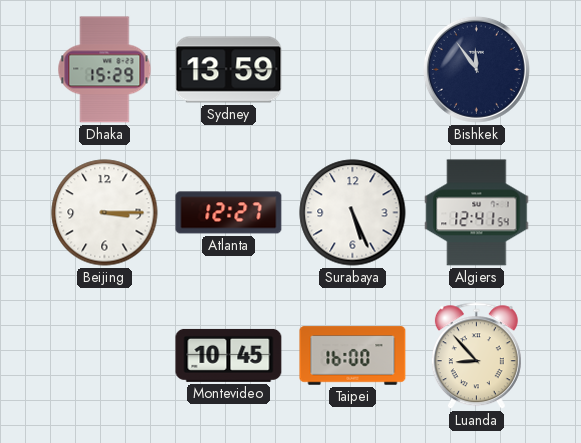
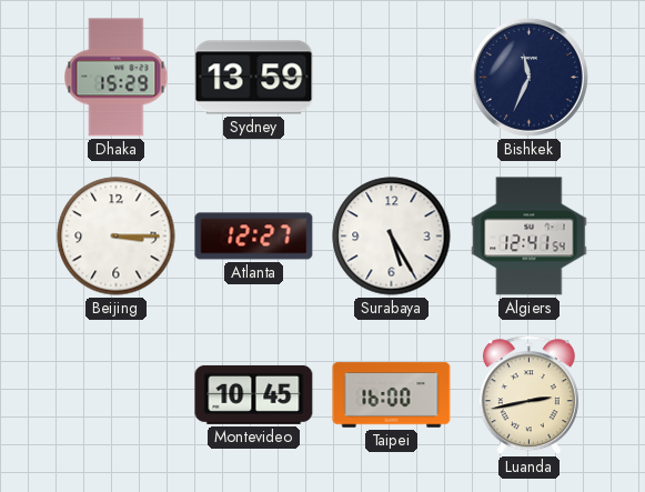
Bishkek: 11:54 -> 11:34
Surabaya: 5:26 -> 5:25
Luanda: 8:53 -> 2:43
